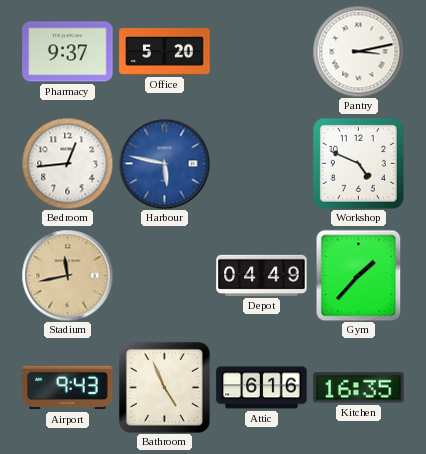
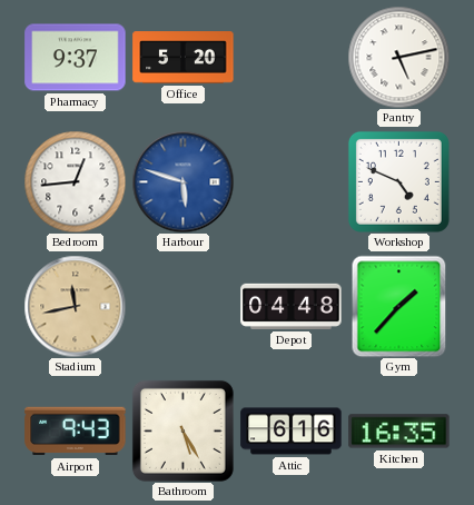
Pantry: 3:13 -> 5:13
Harbour: 5:47 -> 5:48
Depot: 04:49 -> 04:48
Bathroom: 4:56 -> 5:25
